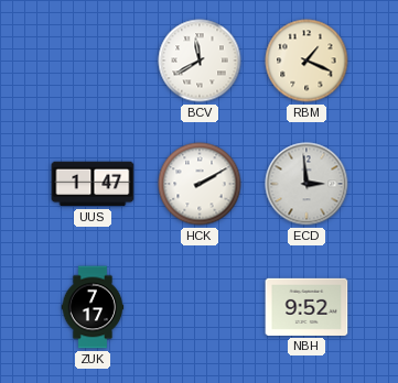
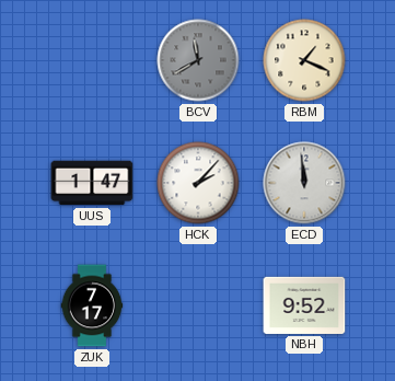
BCV dial: white -> grey
HCK: 2:10 -> 2:07
ECD: 2:59 -> 11:59
